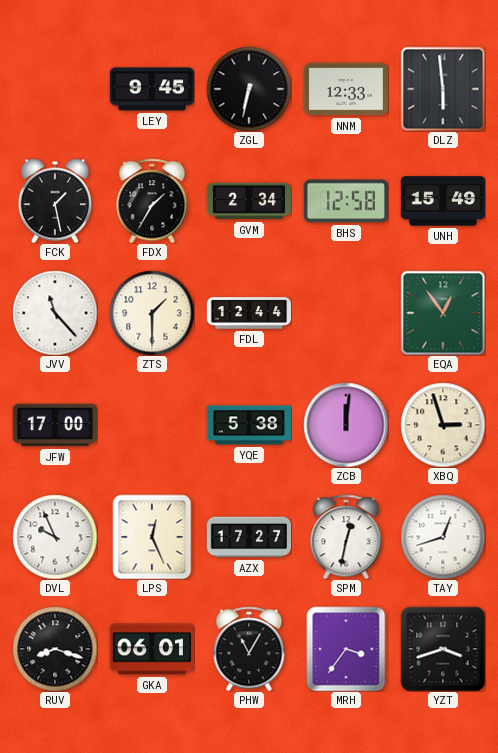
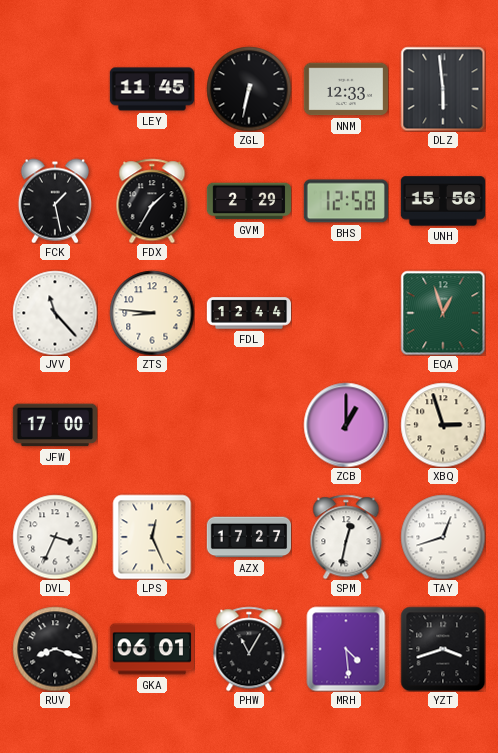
LEY: 9:45 -> 11:45
GVM: 2:34 -> 2:29
UNH: 15:49 -> 15:56
ZTS: 1:30 -> 8:46
EQA: 12:54 -> 12:57
YQE: 5:38 -> none
ZCB: 12:01 -> 1:00
DVL: 9:56 -> 3:34
MRH: 3:36 -> 4:29
